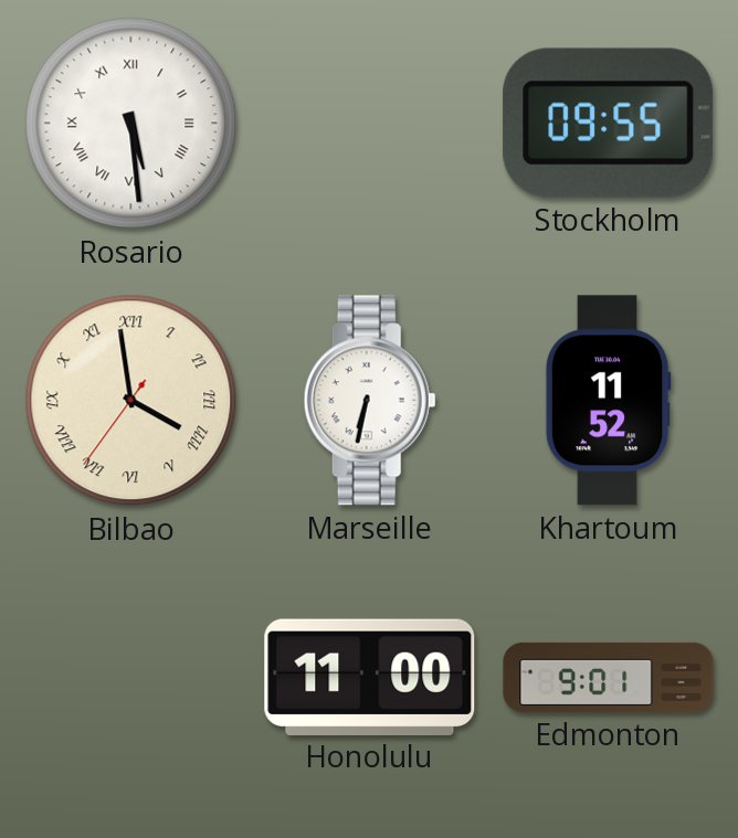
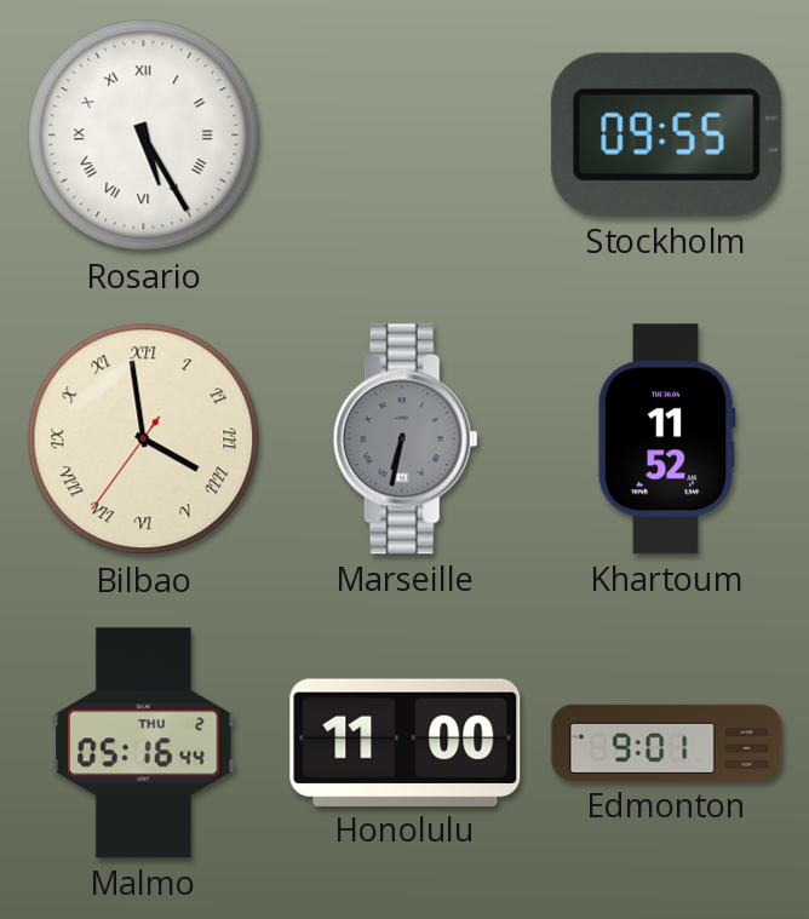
Rosario: 5:29 -> 5:25
Marseille dial: white -> grey
Malmo: none -> 05:16
